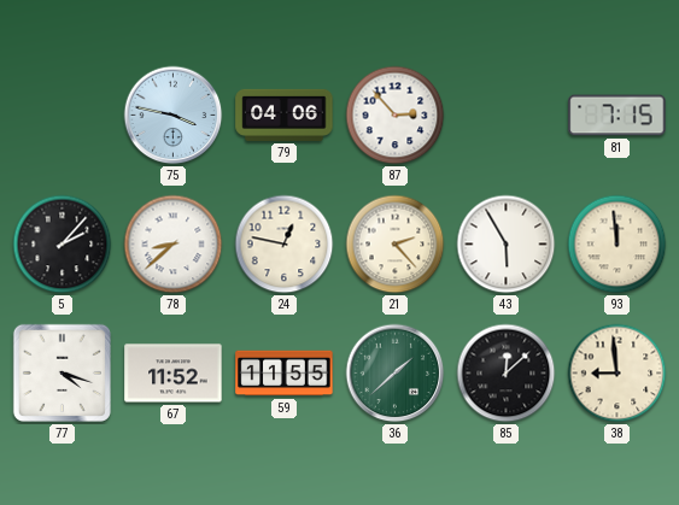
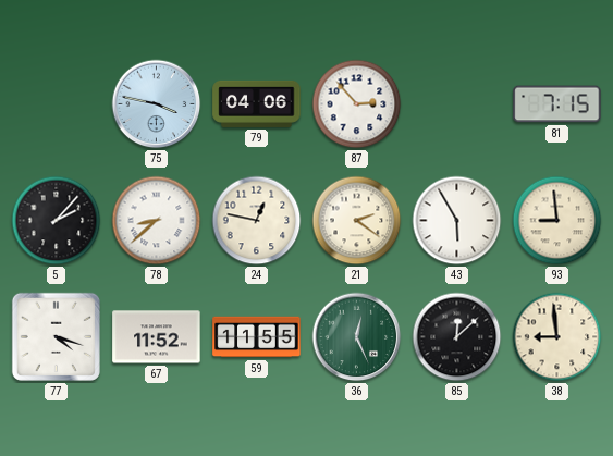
21: 2:23 -> 2:21
93: 11:59 -> 8:59
36: 1:38 -> 12:26
